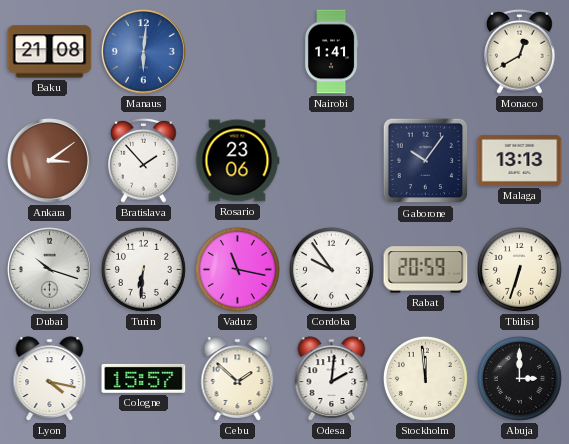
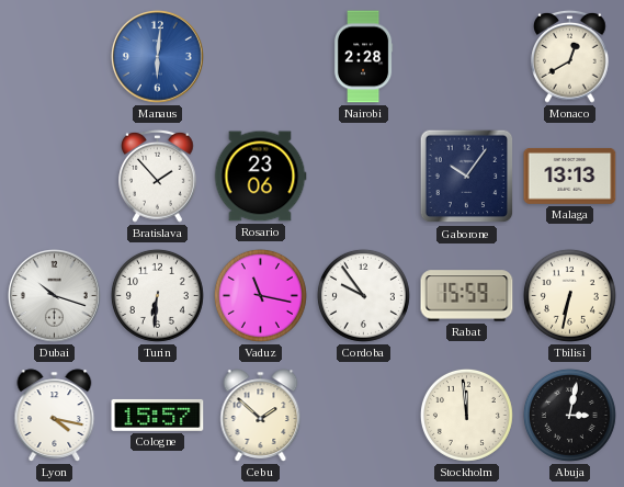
Baku: 21:08 -> none
Nairobi: 1:41 -> 2:28
Ankara: 3:09 -> none
Rabat: 20:59 -> 15:59
Tbilisi: 6:33 -> 6:32
Odesa: 2:01 -> none
Abuja: 3:00 -> 3:02
